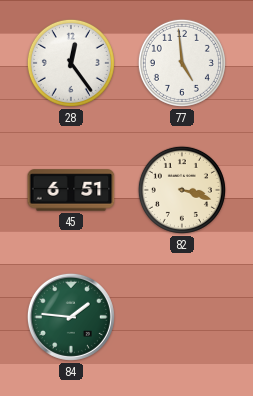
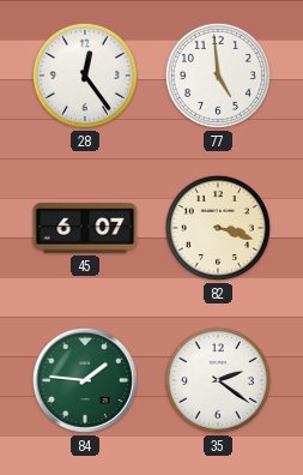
45: 6:51 -> 6:07
35: none -> 2:21
